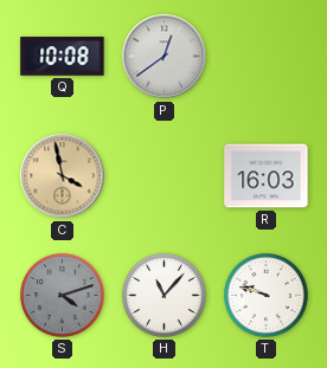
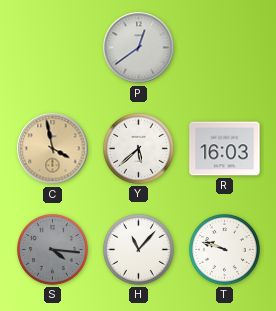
Q: 10:08 -> none
Y: none -> 5:38
S: 4:12 -> 4:16
